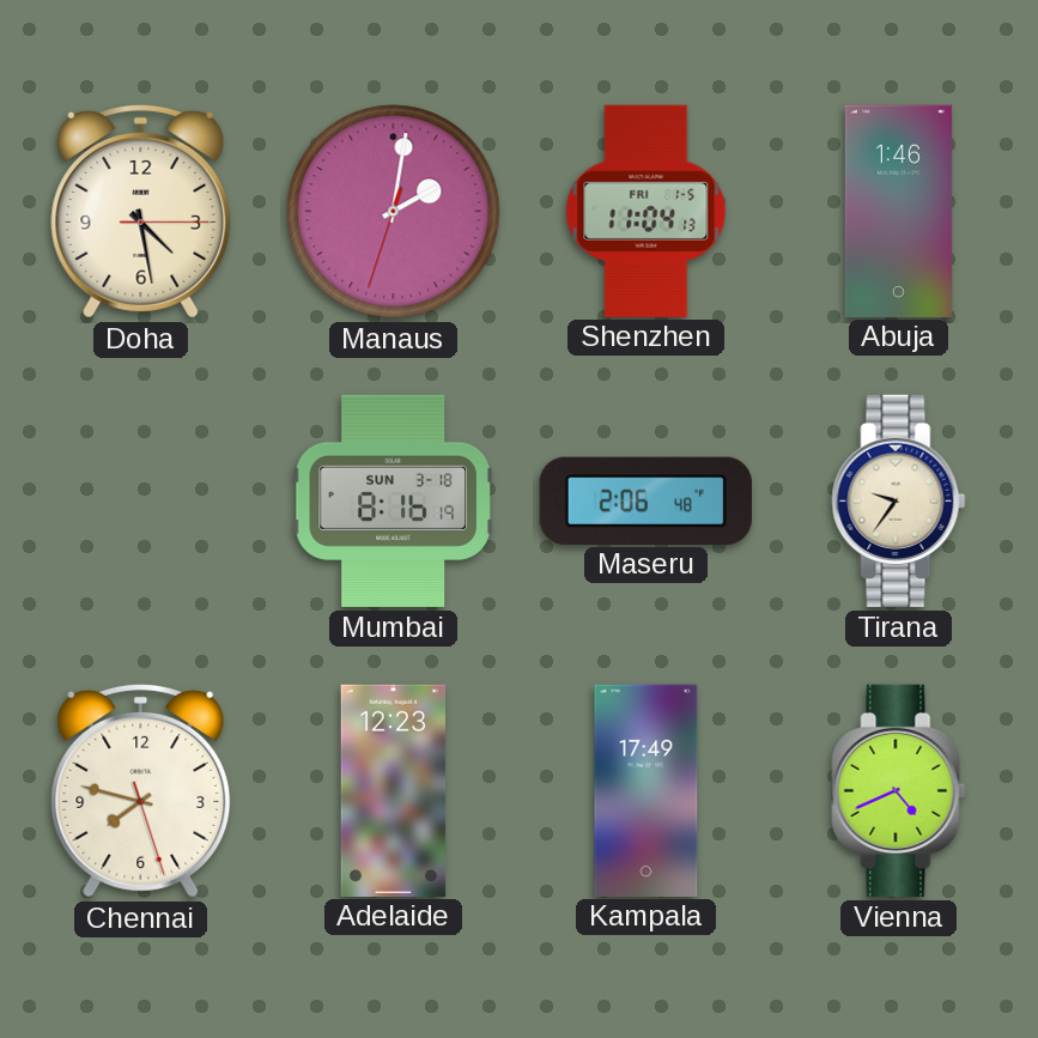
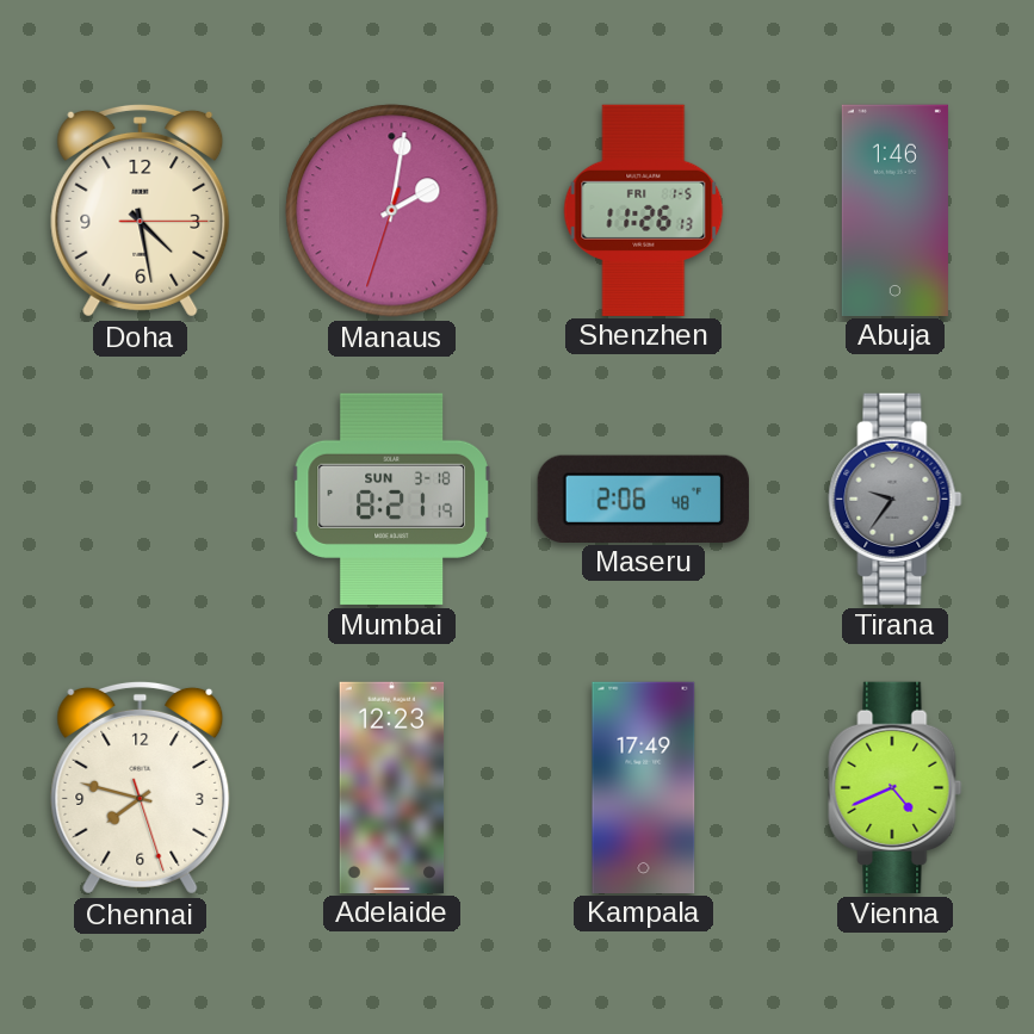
Shenzhen: 11:04 -> 11:26
Mumbai: 8:16 -> 8:21
Tirana dial: cream -> grey
